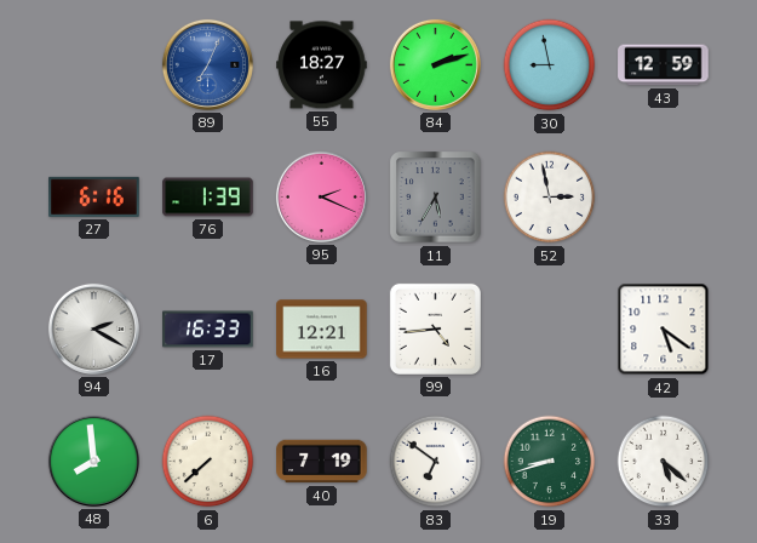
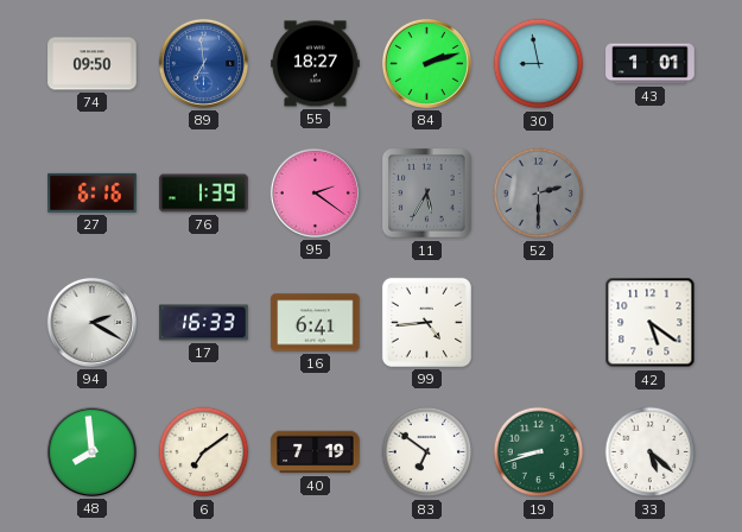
74: none -> 09:50
89: 7:04 -> 6:59
43: 12:59 -> 1:01
95: 2:19 -> 2:21
52: 2:58 -> 2:30
52 dial: white -> grey
16: 12:21 -> 6:41
6: 7:38 -> 7:09
